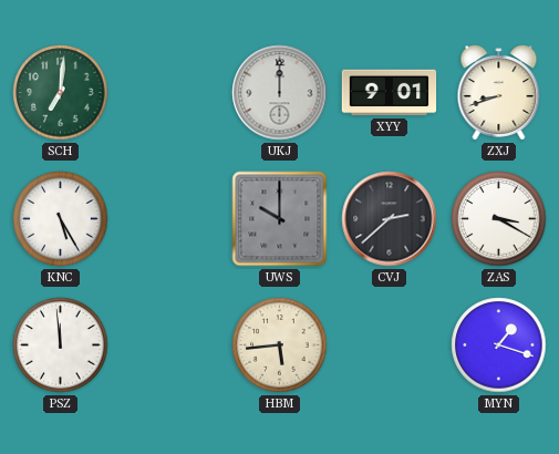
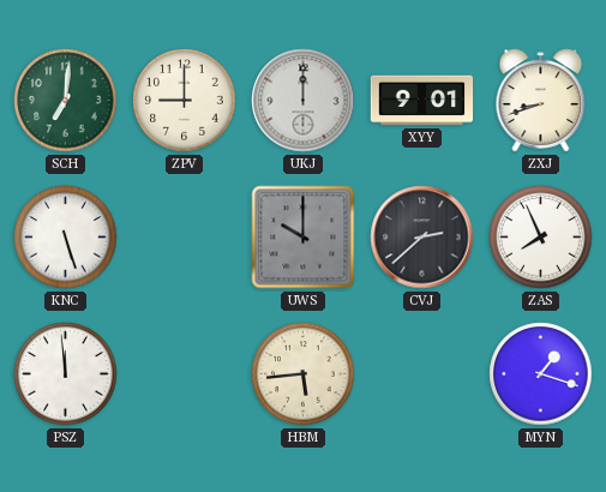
ZPV: none -> 9:00
KNC: 5:25 -> 5:27
ZAS: 3:20 -> 7:56
